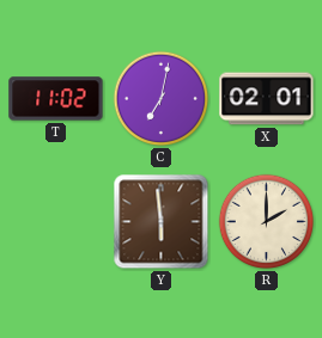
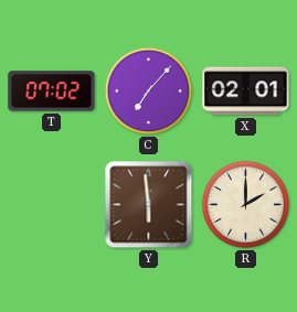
T: 11:02 -> 07:02
C: 7:02 -> 7:07
